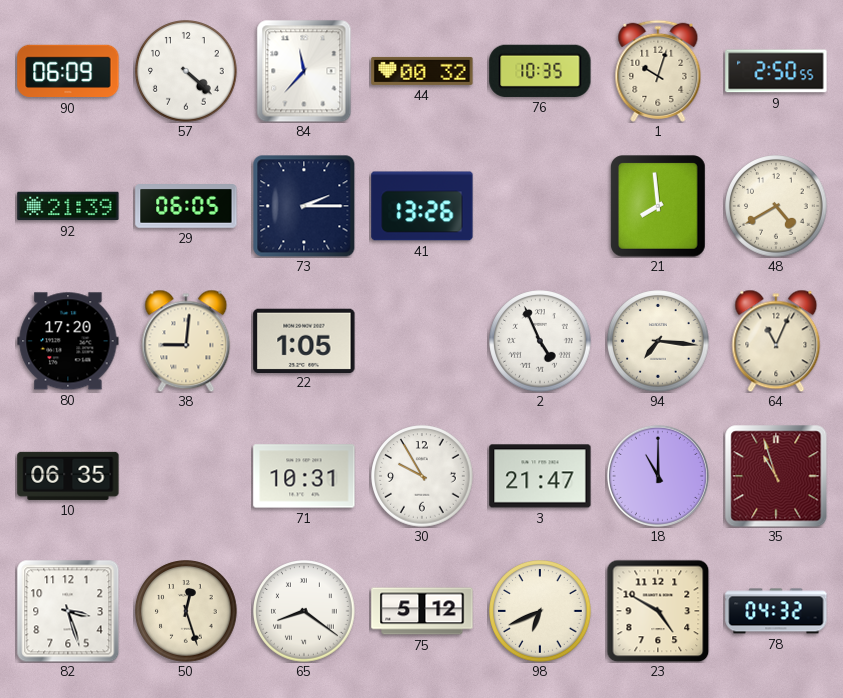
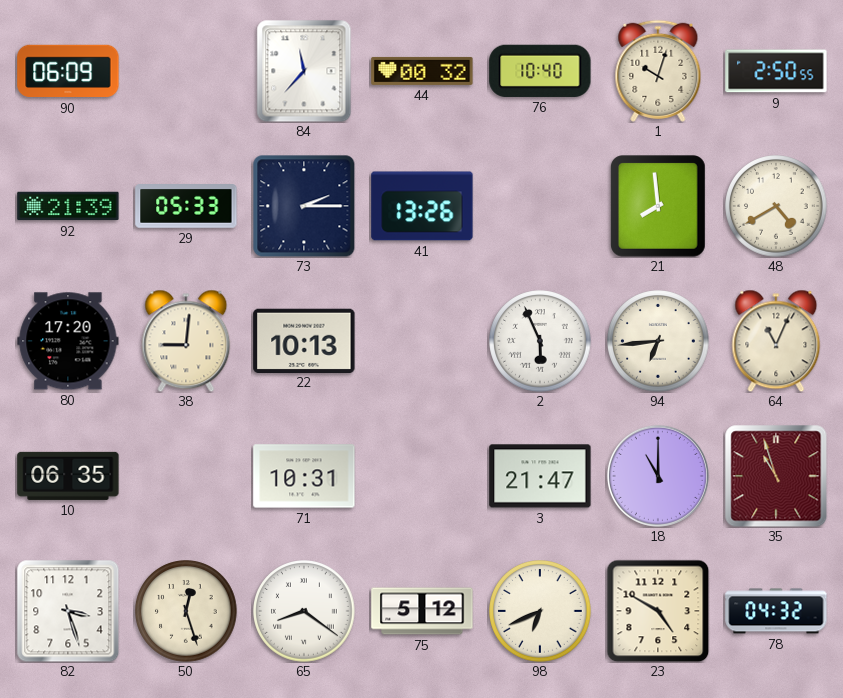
57: 4:22 -> none
76: 10:35 -> 10:40
29: 06:05 -> 05:33
22: 1:05 -> 10:13
2: 4:56 -> 5:56
94: 7:16 -> 6:44
30: 9:55 -> none
